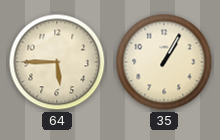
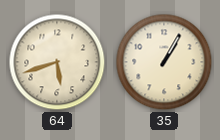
64: 5:45 -> 5:42
